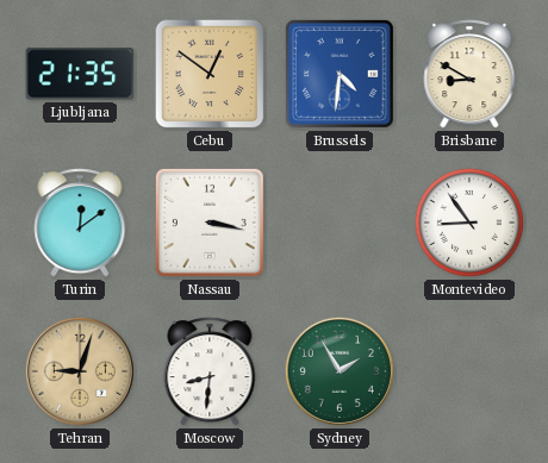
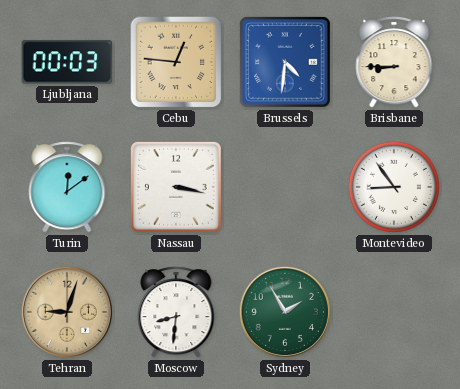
Ljubljana: 21:35 -> 00:03
Cebu: 12:51 -> 12:46
Brisbane: 8:50 -> 8:45
